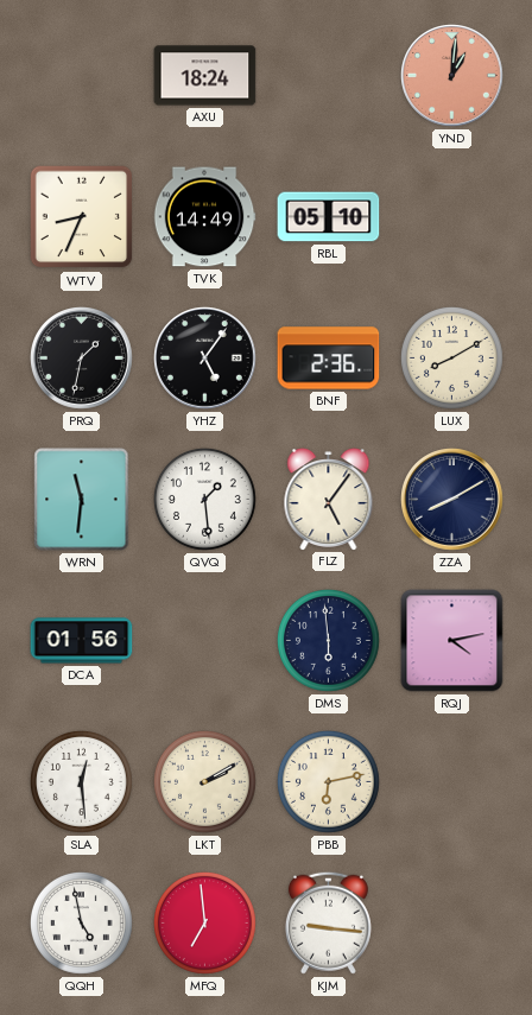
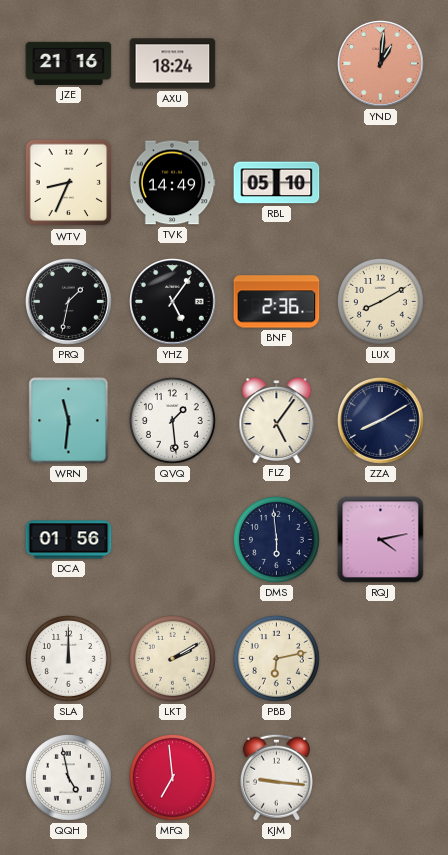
JZE: none -> 21:16
SLA: 12:29 -> 12:00
